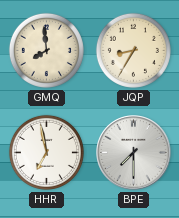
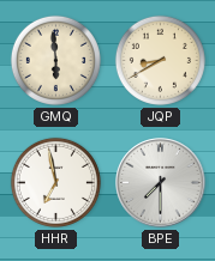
GMQ: 7:59 -> 5:59
JQP: 8:35 -> 8:40
